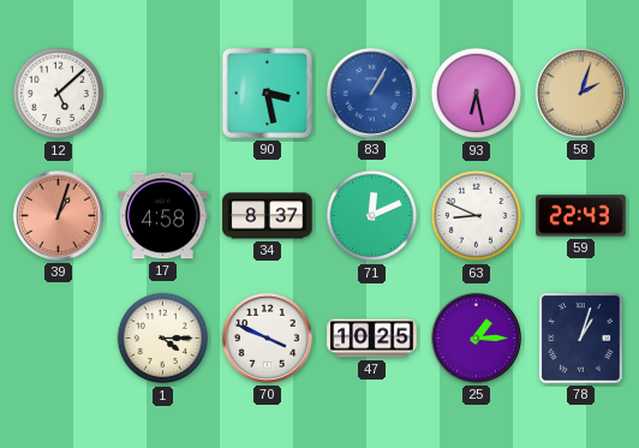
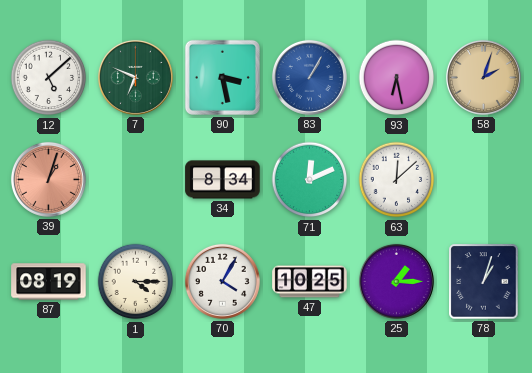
7: none -> 6:49
17: 4:58 -> none
34: 8:37 -> 8:34
63: 8:49 -> 12:08
59: 22:43 -> none
87: none -> 08:19
70: 3:49 -> 4:05
